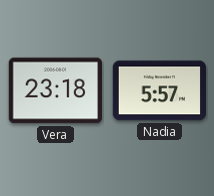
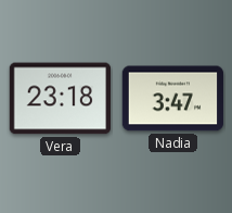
Nadia: 5:57 -> 3:47
